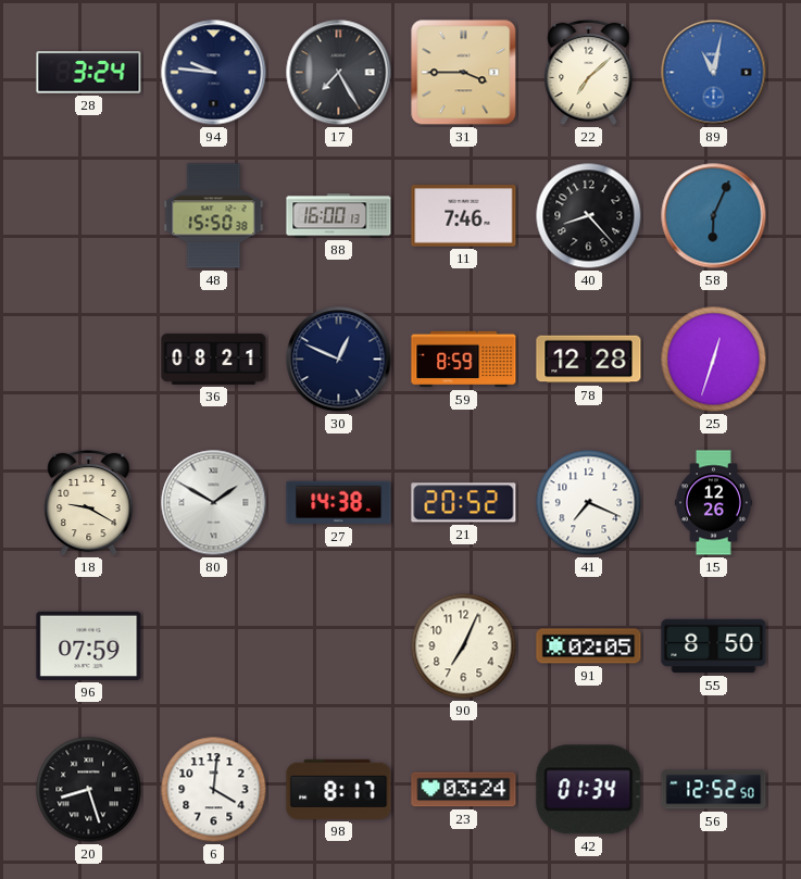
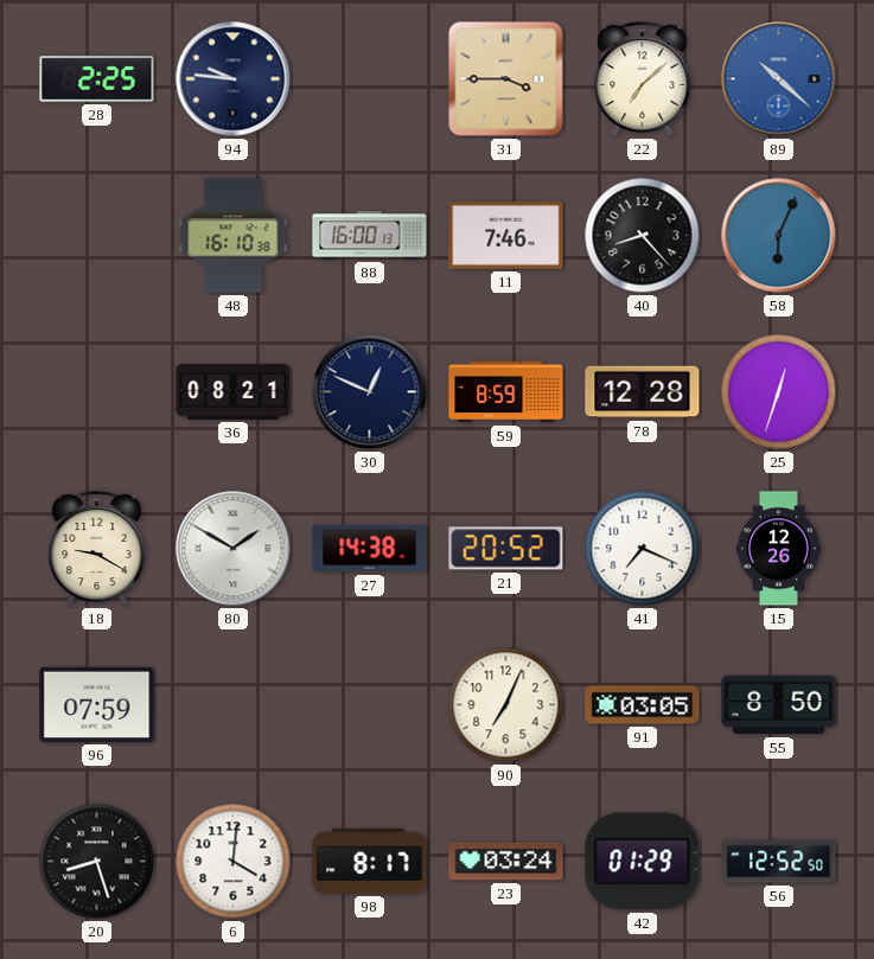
28: 3:24 -> 2:25
17: 7:25 -> none
89: 11:02 -> 10:22
48: 15:50 -> 16:10
91: 02:05 -> 03:05
42: 01:34 -> 01:29
